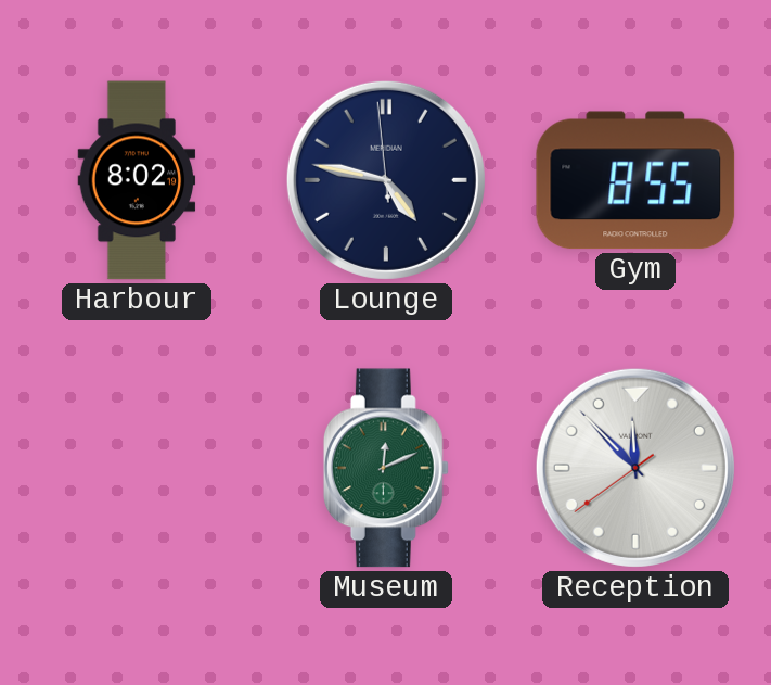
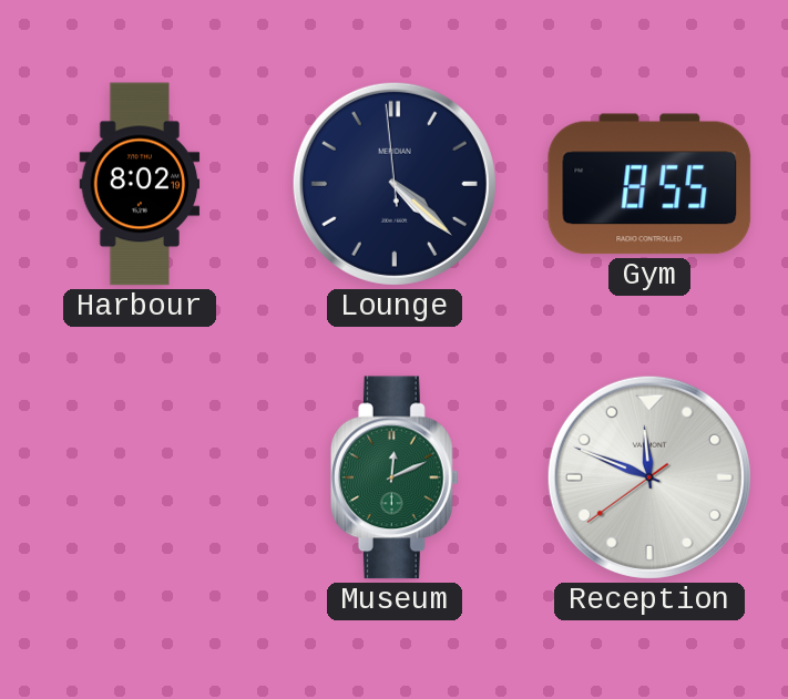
Lounge: 4:46 -> 4:21
Reception: 11:52 -> 11:48
